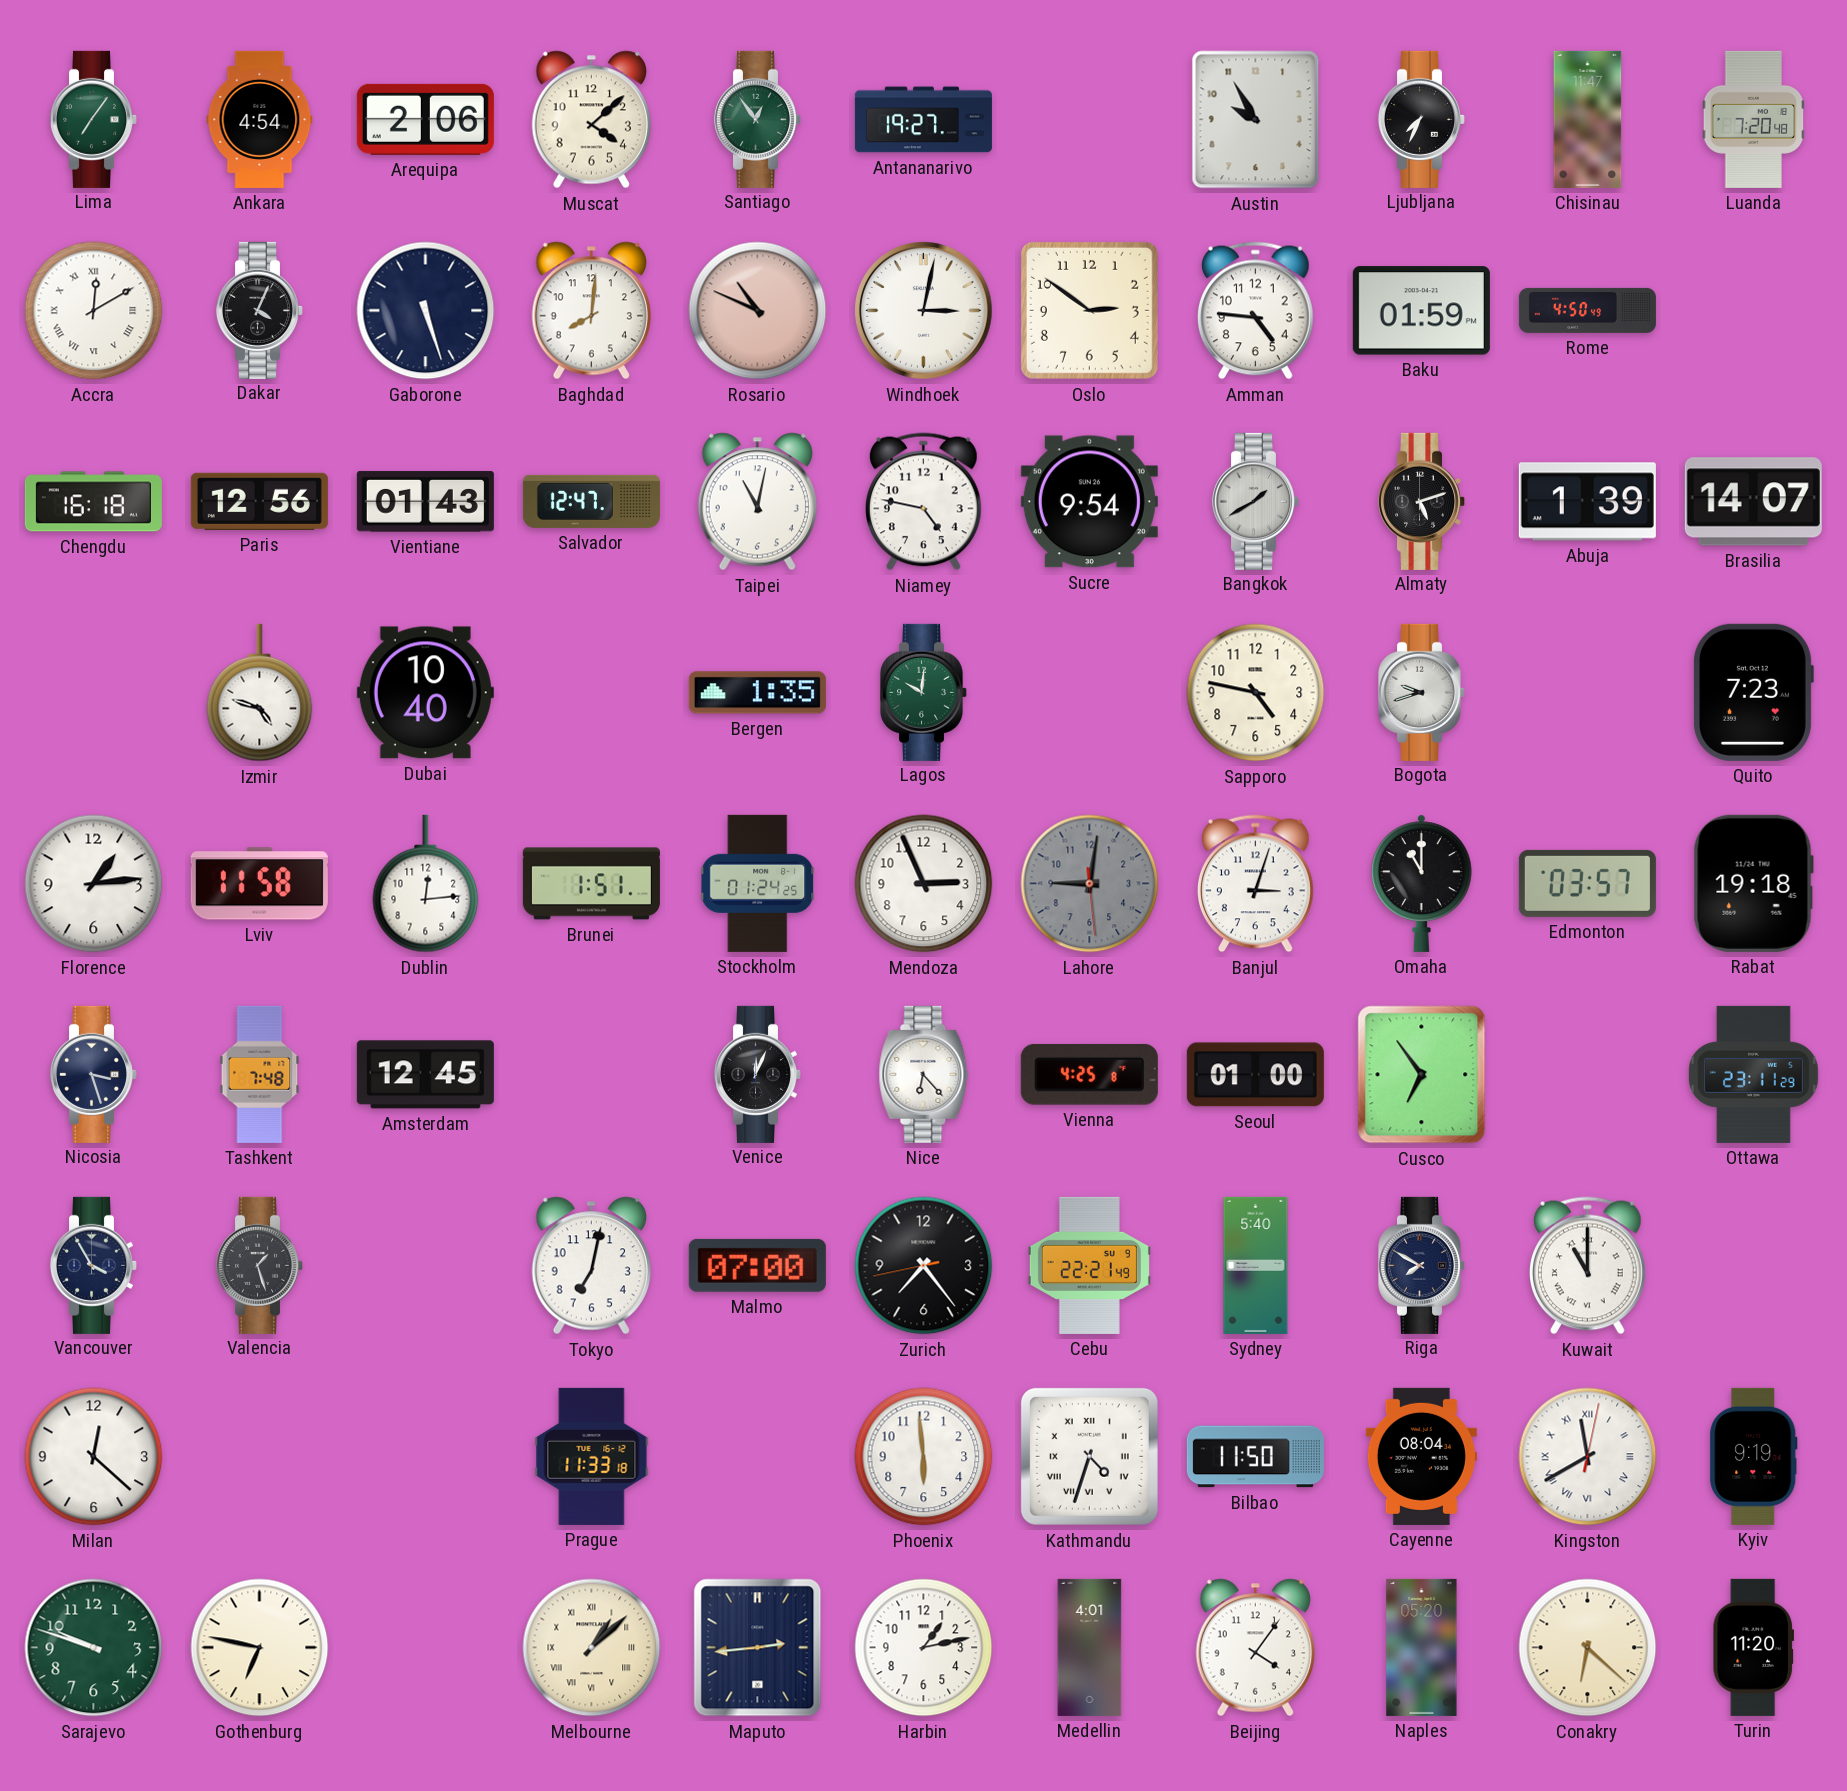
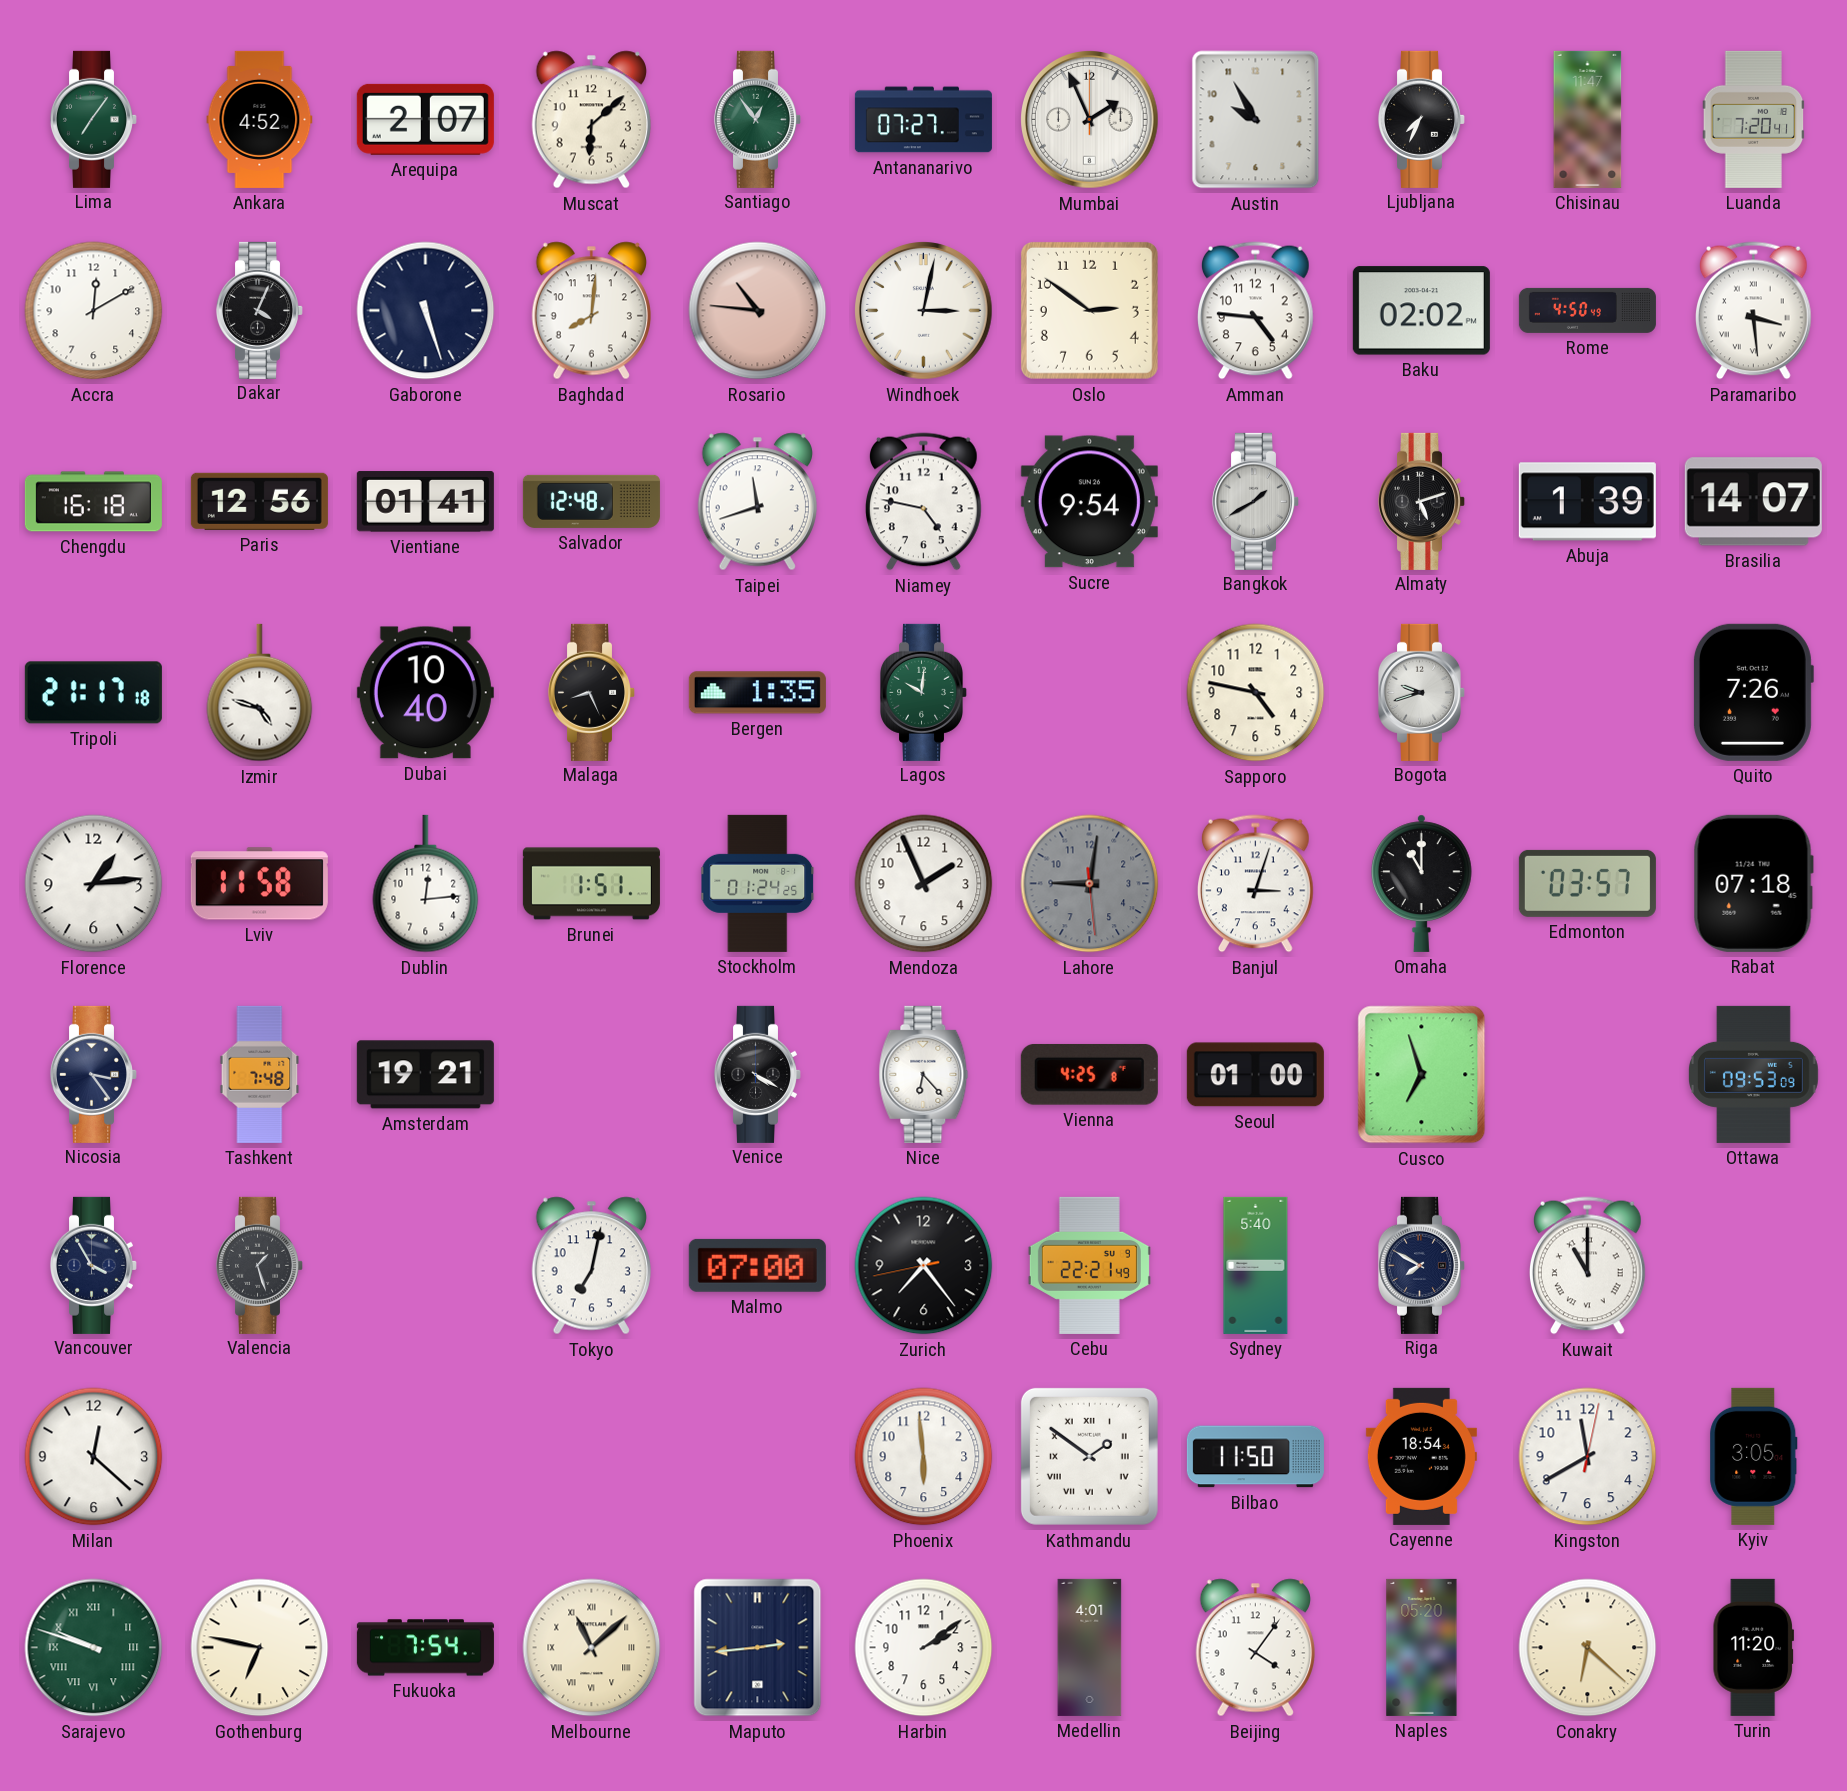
Ankara: 4:54 -> 4:52
Arequipa: 2:06 -> 2:07
Muscat: 4:08 -> 6:08
Antananarivo: 19:27 -> 07:27
Mumbai: none -> 1:56
Luanda: 7:20:48 -> 7:20:41
Accra numerals: Roman -> Arabic
Rosario: 10:49 -> 10:46
Baku: 01:59 -> 02:02
Paramaribo: none -> 3:29
Vientiane: 01:43 -> 01:41
Salvador: 12:47 -> 12:48
Taipei: 11:02 -> 11:42
Tripoli: none -> 21:17
Malaga: none -> 8:26
Quito: 7:23 -> 7:26
Mendoza: 2:56 -> 1:56
Rabat: 19:18 -> 07:18
Nicosia: 3:27 -> 3:24
Amsterdam: 12:45 -> 19:21
Venice: 12:04 -> 4:20
Cusco: 6:54 -> 6:57
Ottawa: 23:11 -> 09:53
Prague: 11:33 -> none
Kathmandu: 4:33 -> 1:51
Cayenne: 08:04 -> 18:54
Kingston numerals: Roman -> Arabic
Kyiv: 9:19 -> 3:05
Sarajevo numerals: Arabic -> Roman
Fukuoka: none -> 7:54
Melbourne: 1:08 -> 11:08
Harbin: 1:13 -> 2:09
